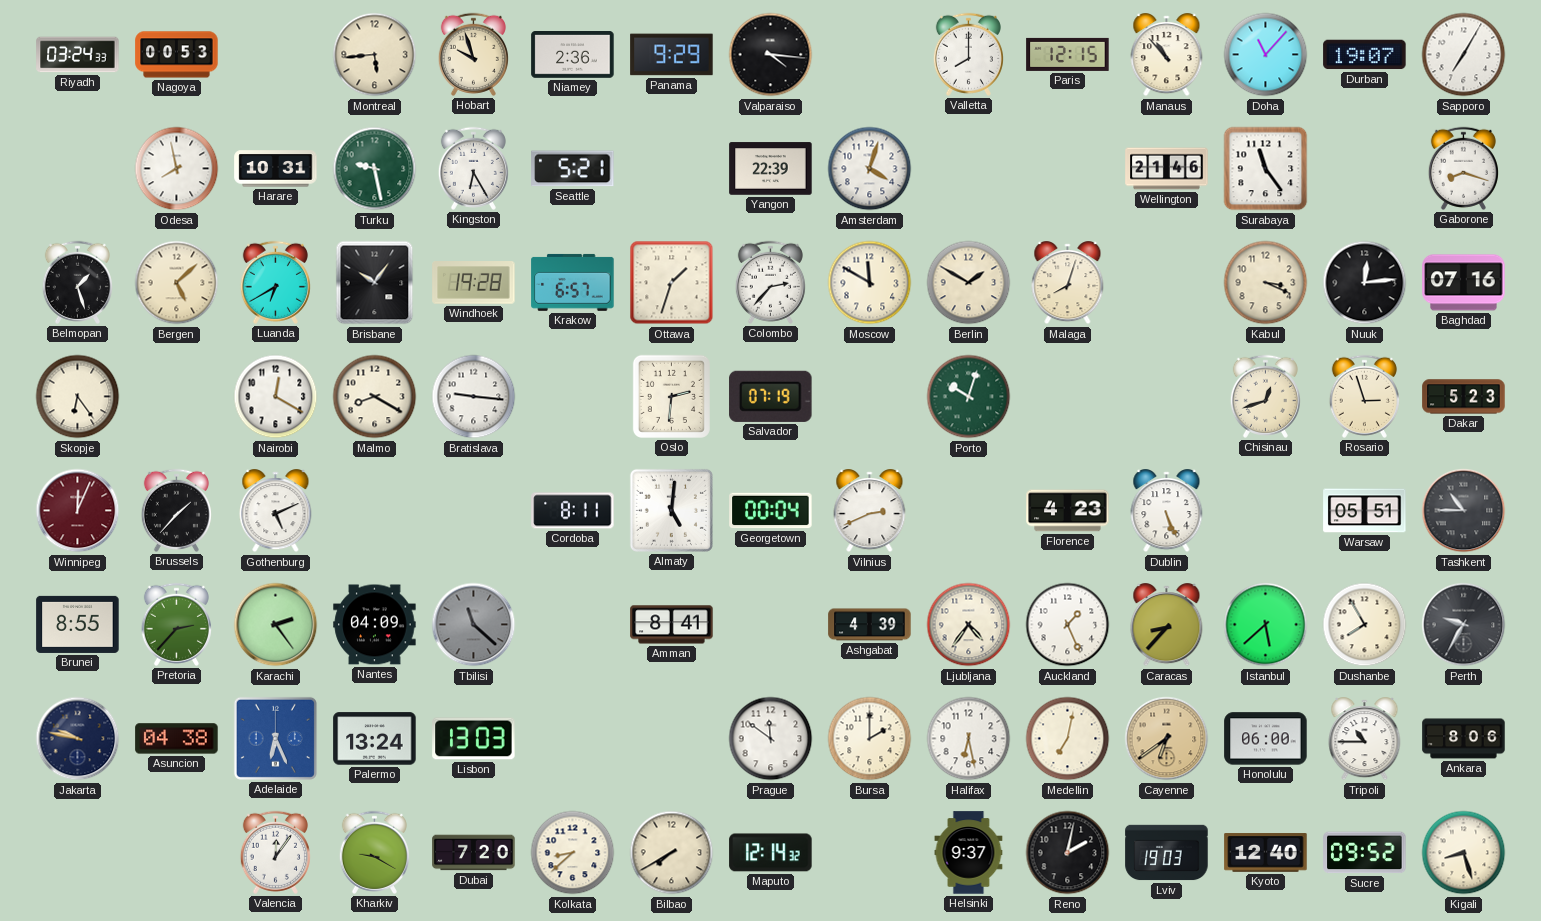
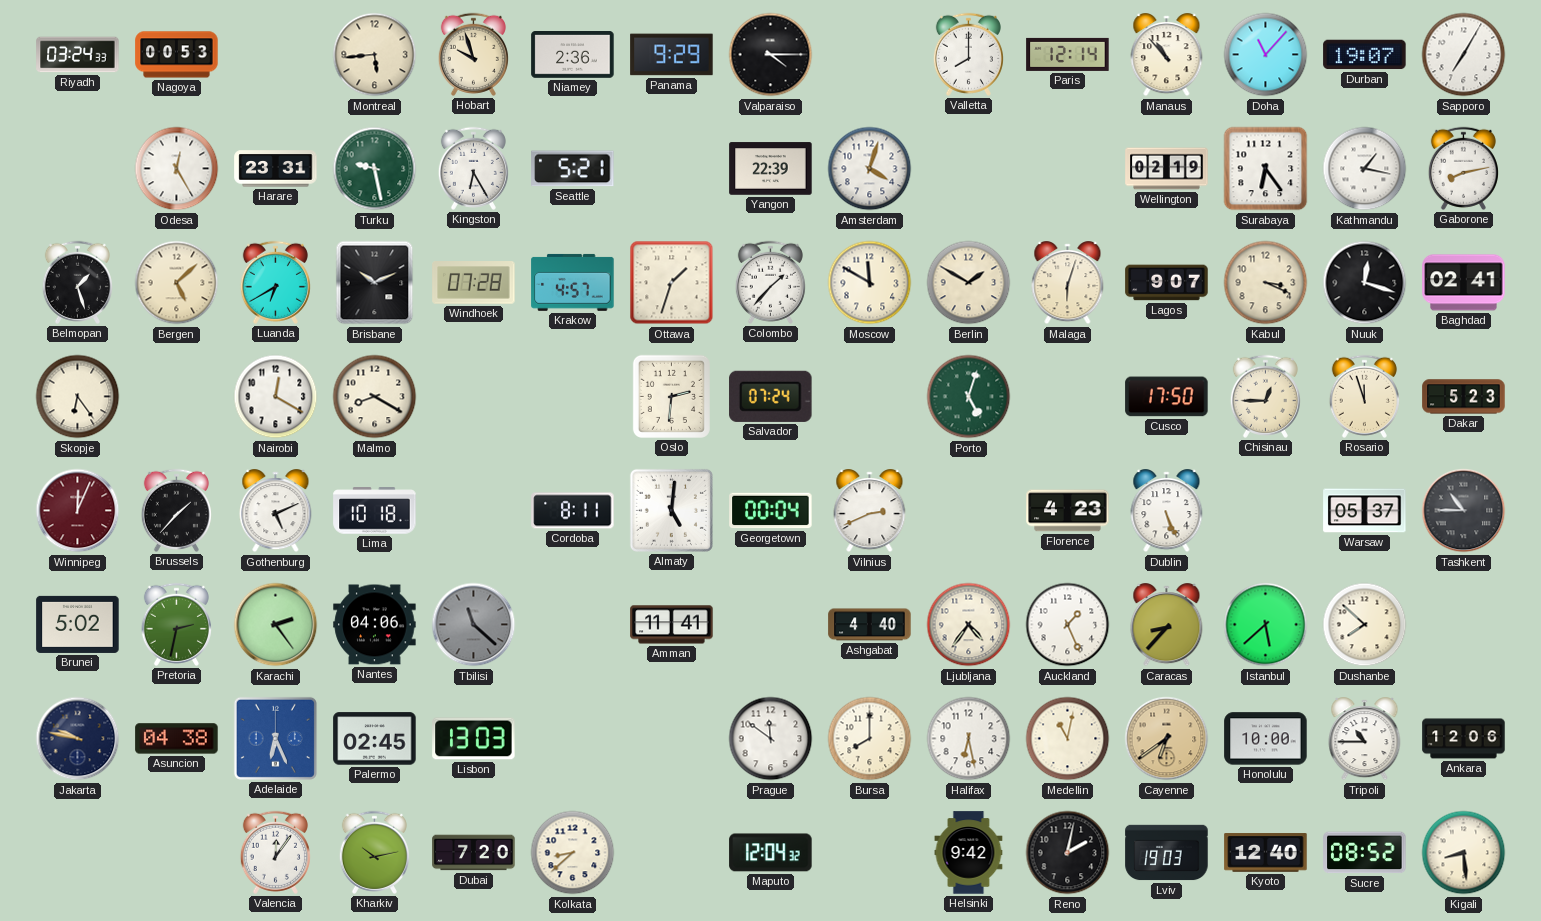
Valparaiso: 4:16 -> 4:15
Paris: 12:15 -> 12:14
Odesa: 7:58 -> 12:25
Harare: 10:31 -> 23:31
Wellington: 21:46 -> 02:19
Surabaya: 11:24 -> 6:24
Kathmandu: none -> 1:17
Gaborone: 8:18 -> 8:13
Brisbane: 10:06 -> 10:11
Windhoek: 19:28 -> 07:28
Krakow: 6:57 -> 4:57
Colombo: 2:37 -> 1:37
Malaga: 8:03 -> 6:03
Lagos: none -> 9:07
Nuuk: 12:14 -> 12:18
Baghdad: 07:16 -> 02:41
Bratislava: 9:16 -> none
Salvador: 07:19 -> 07:24
Porto: 10:03 -> 5:03
Cusco: none -> 17:50
Chisinau: 12:42 -> 12:45
Rosario: 2:57 -> 11:57
Lima: none -> 10:18
Warsaw: 05:51 -> 05:37
Brunei: 8:55 -> 5:02
Pretoria: 2:37 -> 2:32
Nantes: 04:09 -> 04:06
Amman: 8:41 -> 11:41
Ashgabat: 4:39 -> 4:40
Dushanbe: 7:55 -> 7:52
Perth: 9:35 -> none
Palermo: 13:24 -> 02:45
Bursa: 2:00 -> 8:00
Medellin: 7:02 -> 11:02
Honolulu: 06:00 -> 10:00
Ankara: 8:06 -> 12:06
Kharkiv: 9:20 -> 10:13
Bilbao: 7:40 -> none
Maputo: 12:14 -> 12:04
Helsinki: 9:37 -> 9:42
Sucre: 09:52 -> 08:52
Kigali: 8:27 -> 8:29
